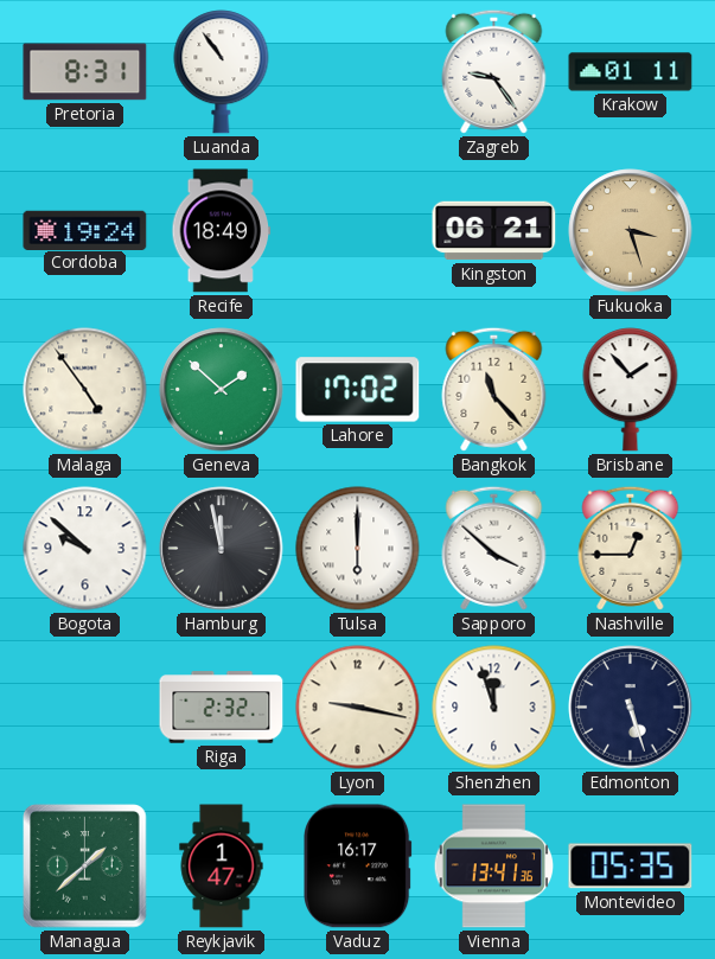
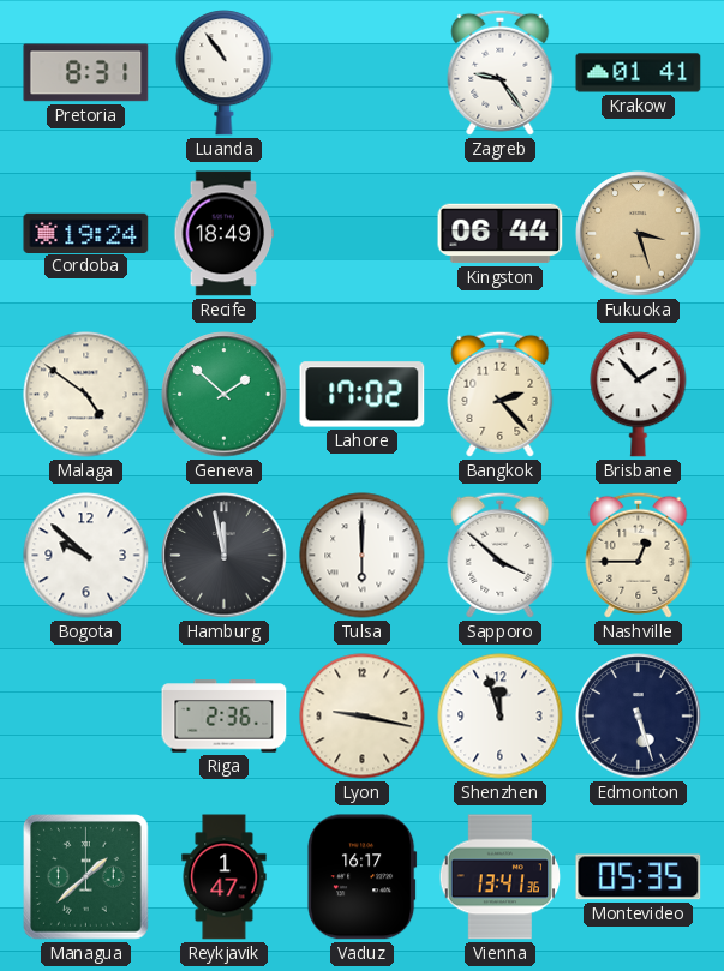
Krakow: 01:11 -> 01:41
Kingston: 06:21 -> 06:44
Malaga: 4:54 -> 4:51
Bangkok: 11:23 -> 2:23
Riga: 2:32 -> 2:36
